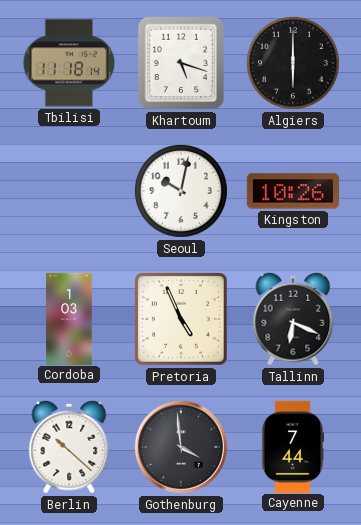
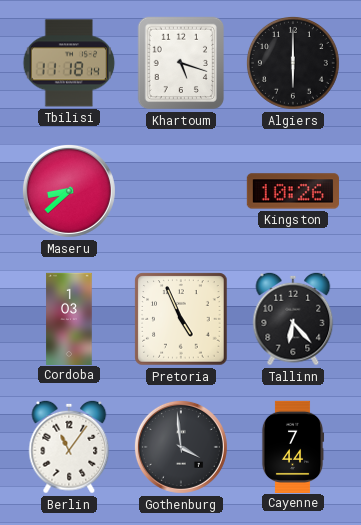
Maseru: none -> 8:38
Seoul: 10:02 -> none
Tallinn: 6:19 -> 6:23
Berlin: 10:22 -> 11:06
